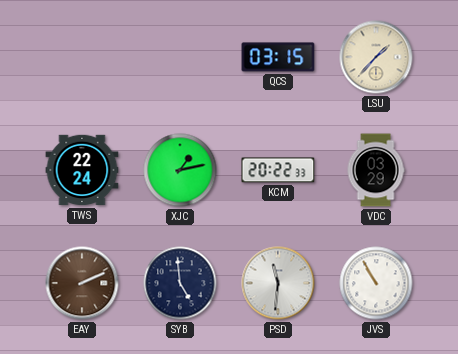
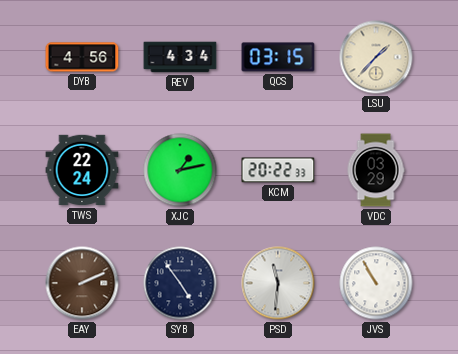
DYB: none -> 4:56
REV: none -> 4:34
SYB: 4:59 -> 4:54
